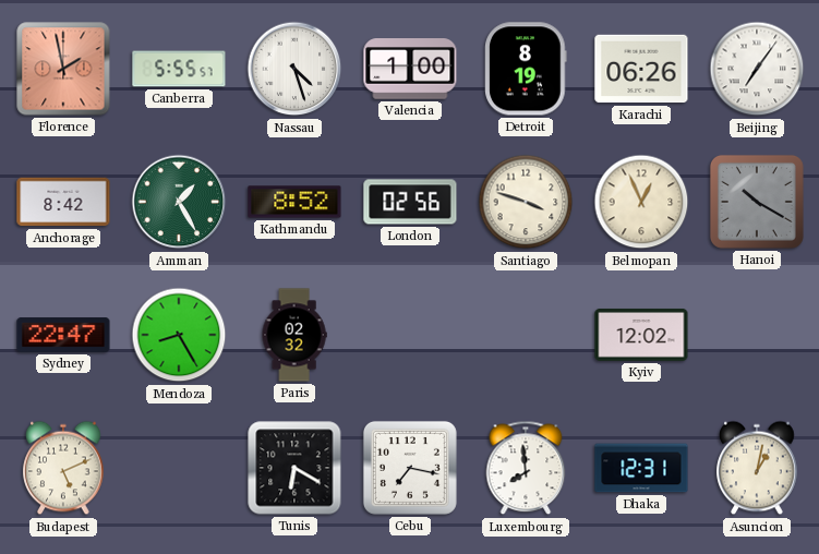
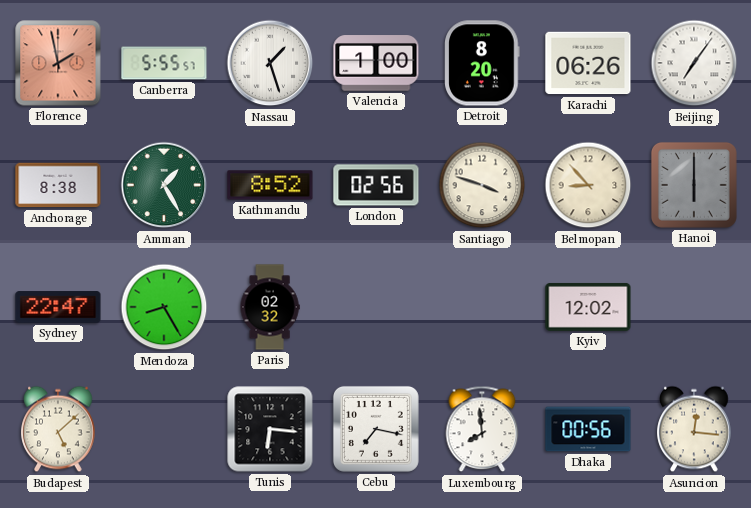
Nassau: 4:27 -> 1:27
Detroit: 8:19 -> 8:20
Anchorage: 8:42 -> 8:38
Belmopan: 12:56 -> 8:53
Hanoi: 10:20 -> 6:00
Budapest: 5:11 -> 5:08
Tunis: 6:20 -> 6:16
Dhaka: 12:31 -> 00:56
Asuncion: 1:02 -> 12:16
